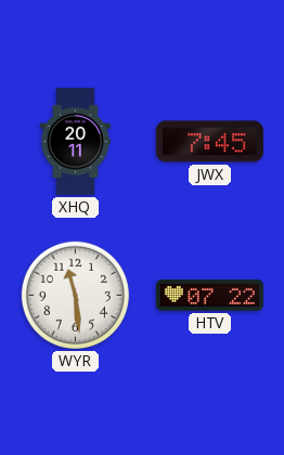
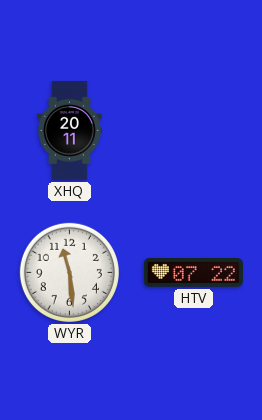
JWX: 7:45 -> none
